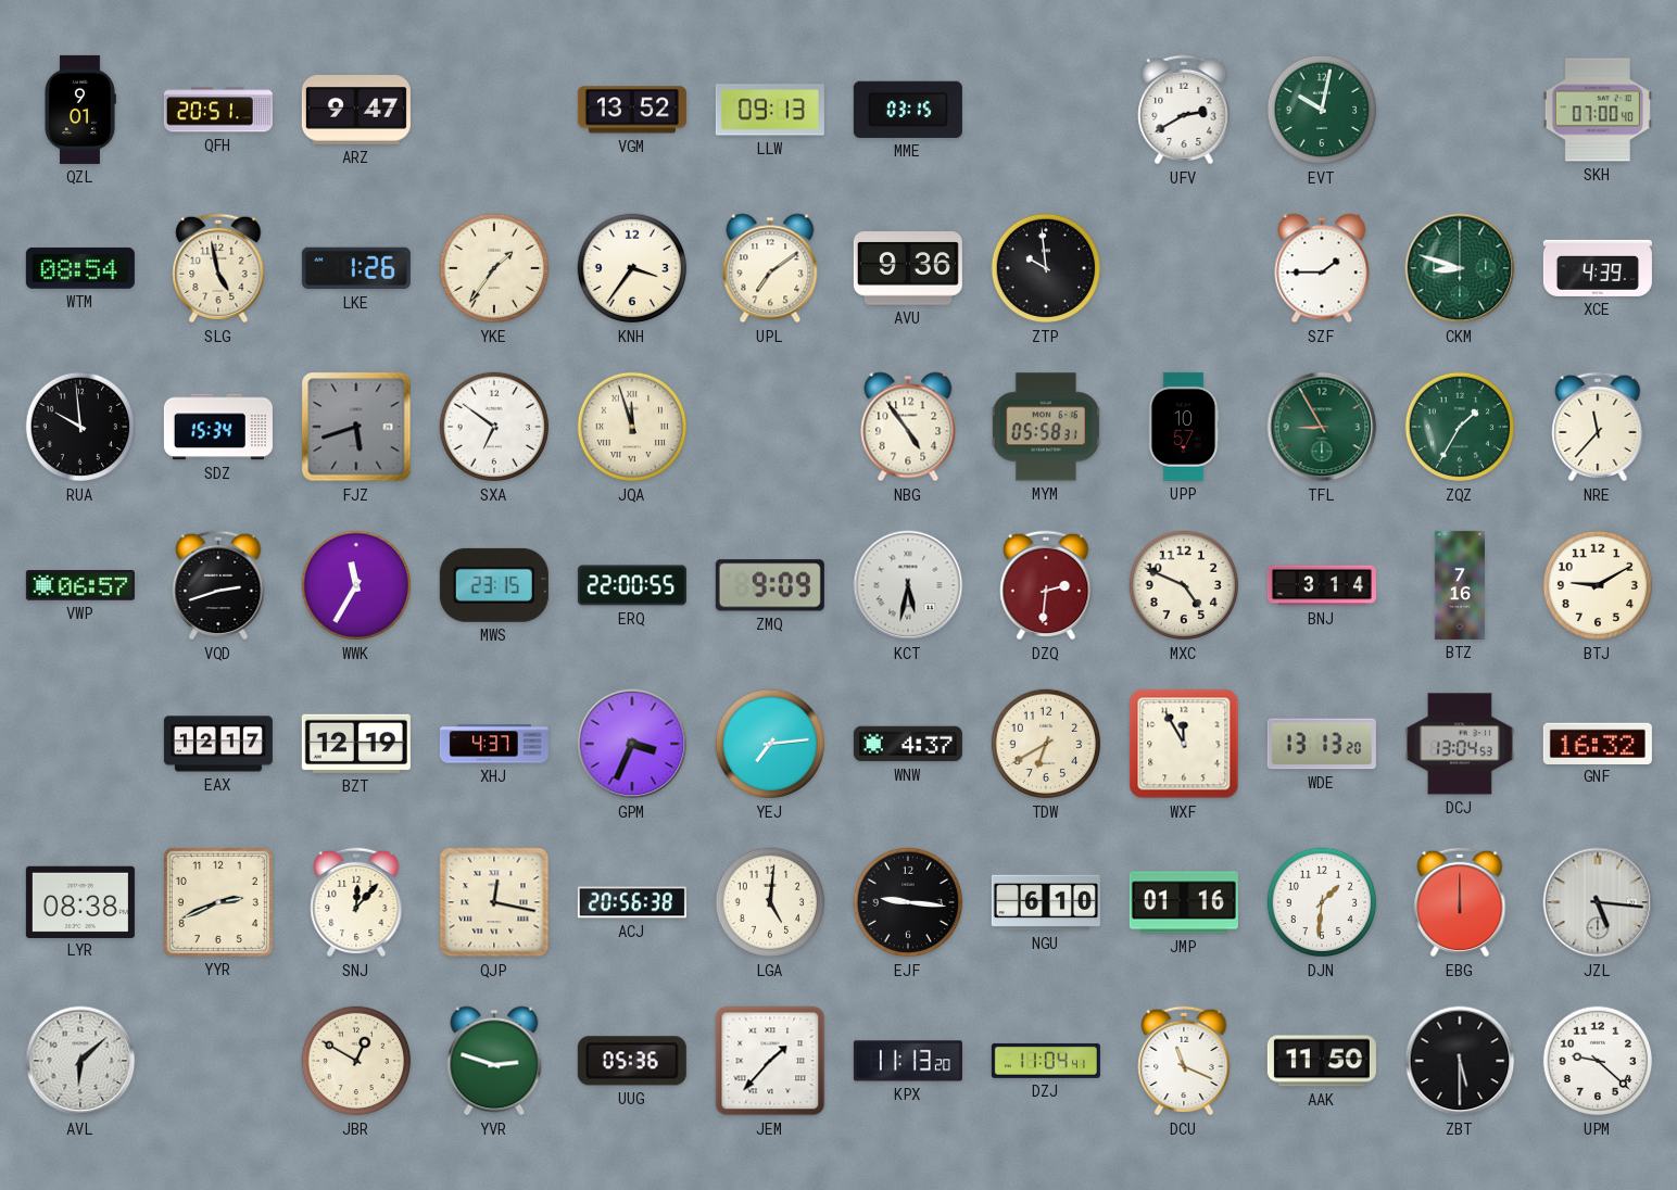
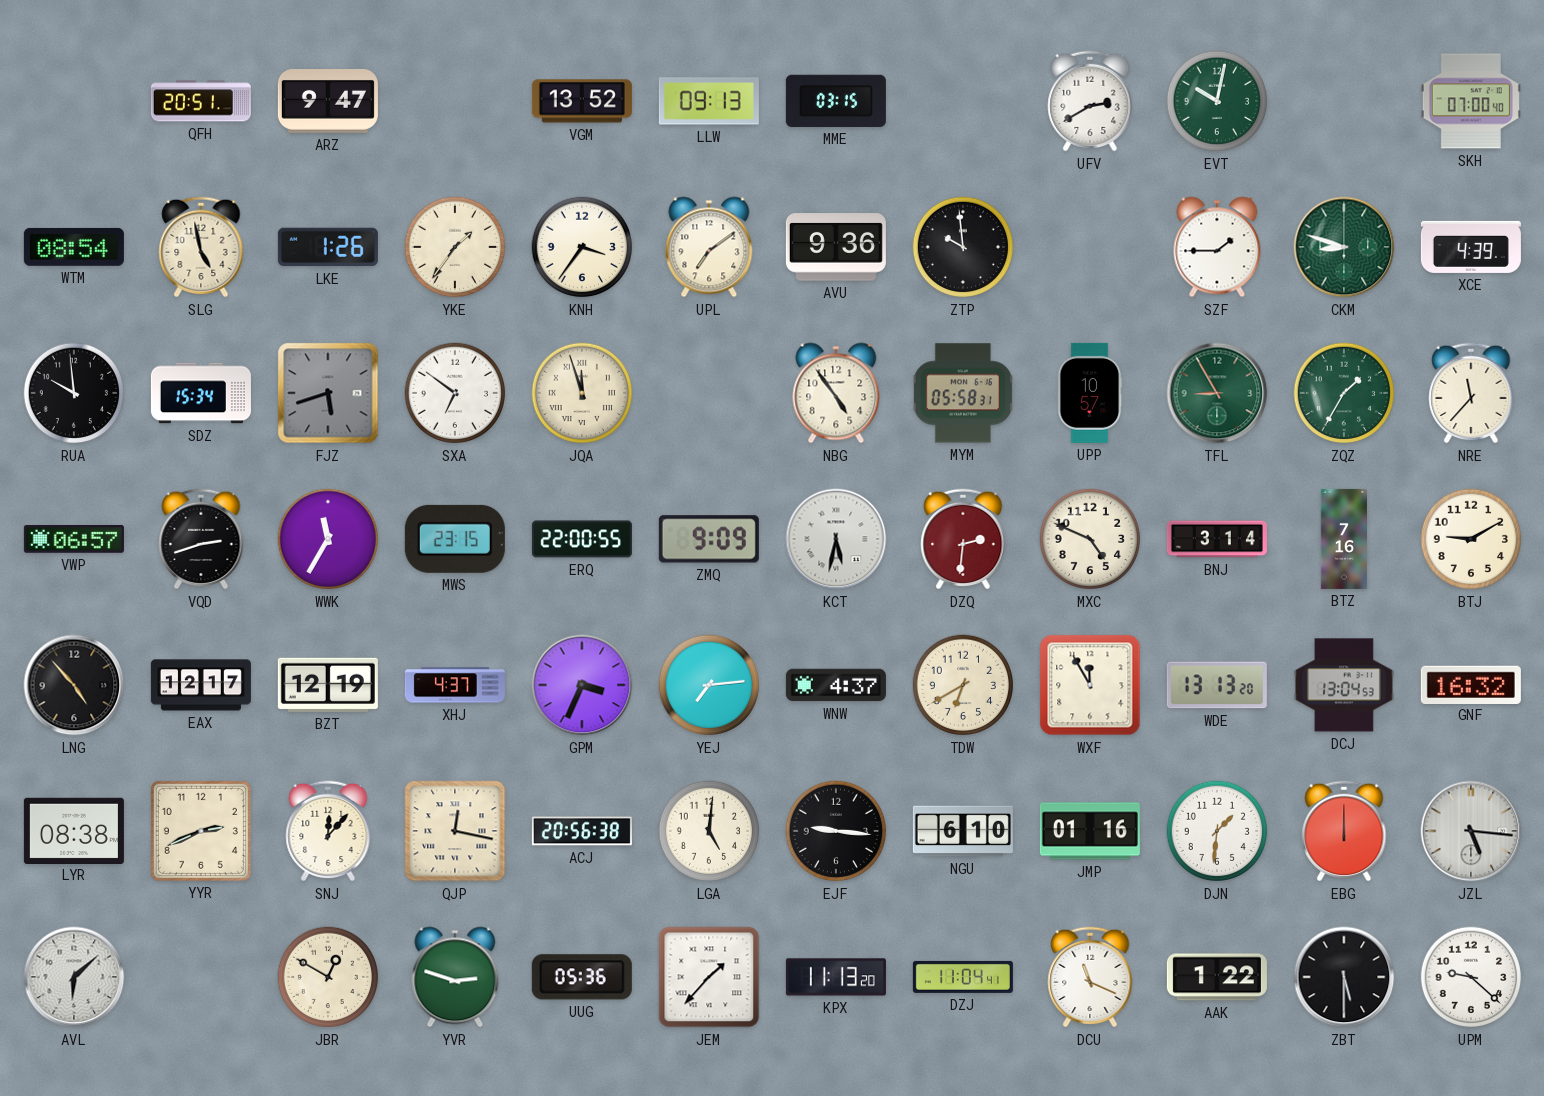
QZL: 9:01 -> none
LNG: none -> 4:53
AAK: 11:50 -> 1:22
